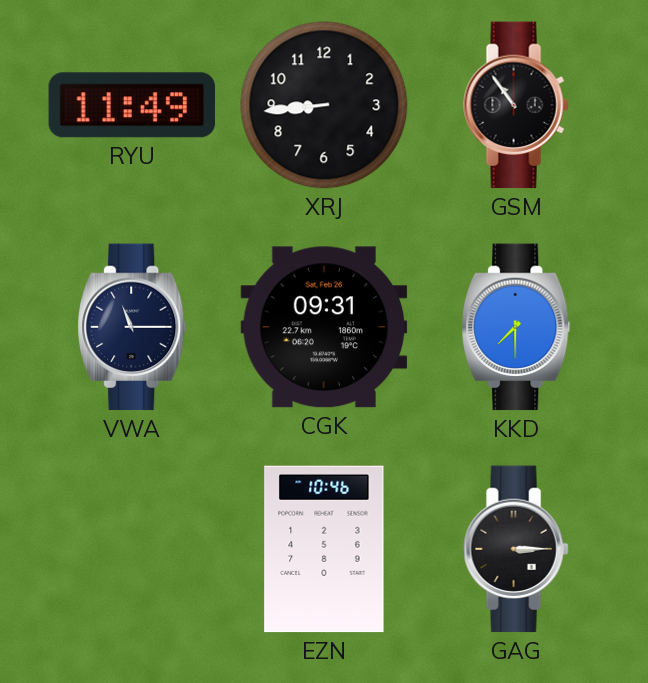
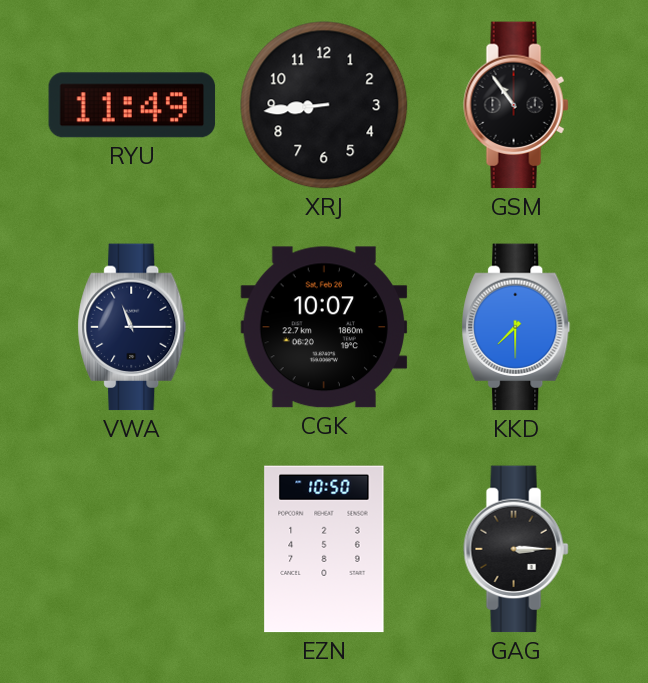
CGK: 09:31 -> 10:07
EZN: 10:46 -> 10:50
